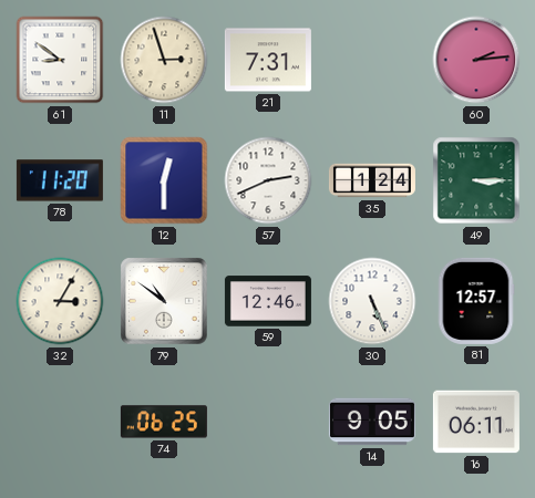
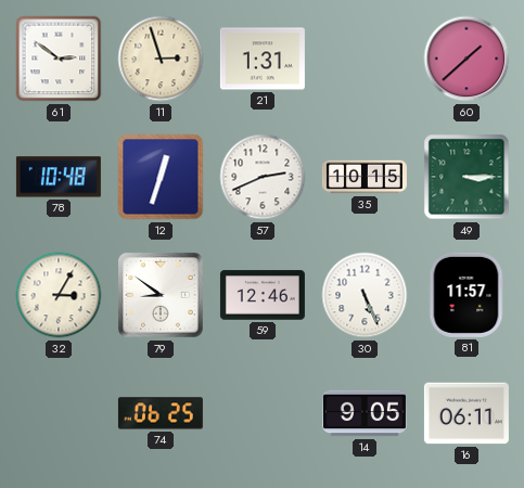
61: 8:51 -> 2:51
21: 7:31 -> 1:31
60: 2:14 -> 1:38
78: 11:20 -> 10:48
12: 12:30 -> 12:33
35: 1:24 -> 10:15
79: 10:51 -> 8:51
81: 12:57 -> 11:57
